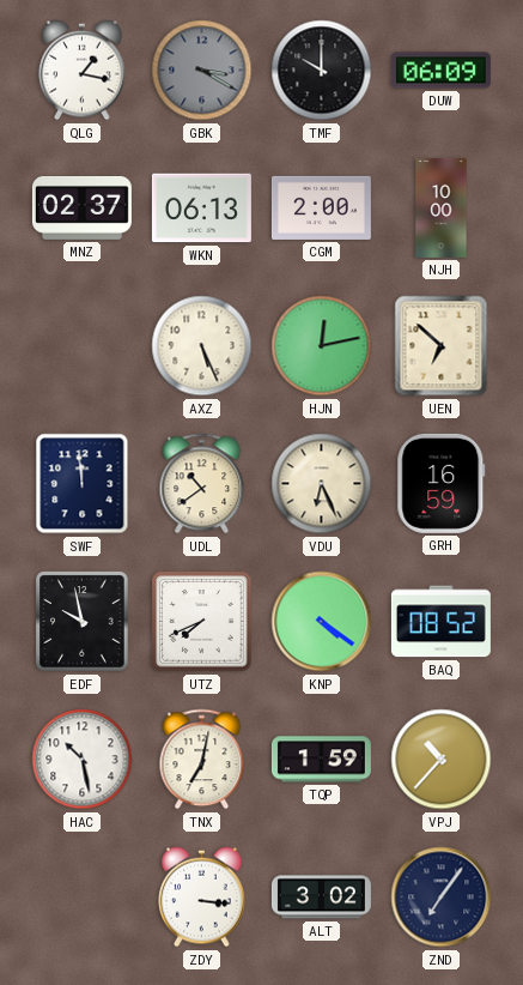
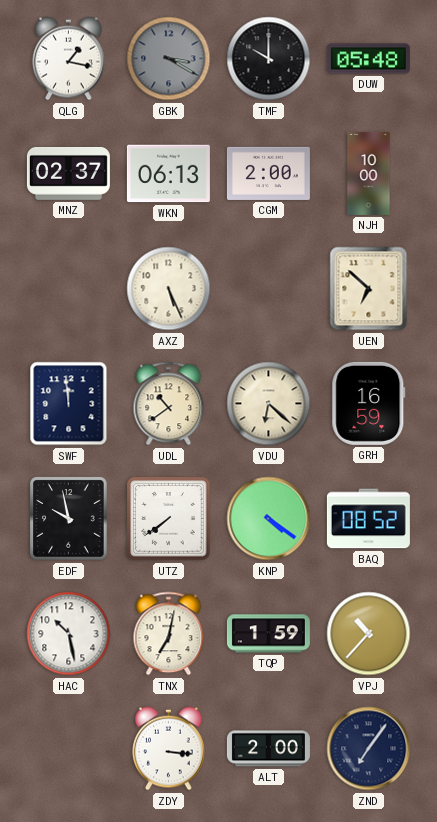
DUW: 06:09 -> 05:48
HJN: 12:13 -> none
VDU: 6:26 -> 6:22
UTZ: 7:41 -> 7:39
ALT: 3:02 -> 2:00
